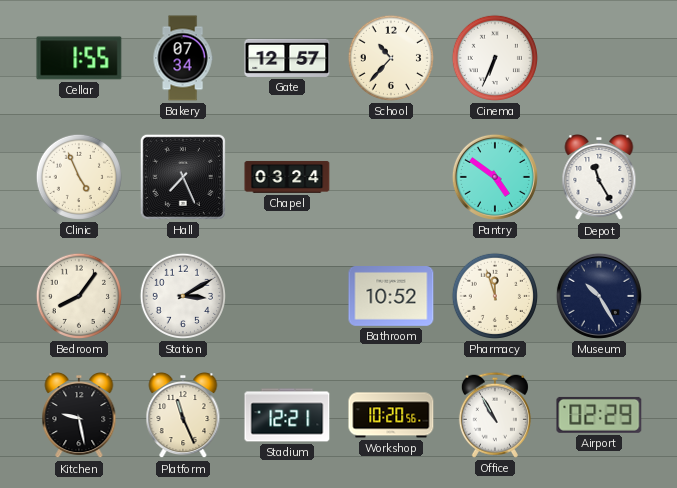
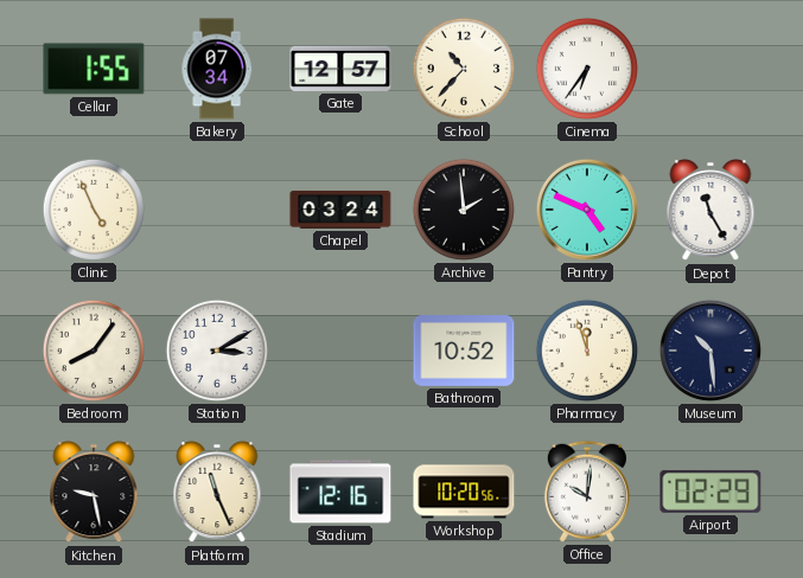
Cinema: 6:34 -> 6:36
Hall: 7:26 -> none
Archive: none -> 1:59
Pantry: 4:51 -> 4:49
Museum: 10:25 -> 10:29
Stadium: 12:21 -> 12:16
Office: 10:55 -> 10:01
